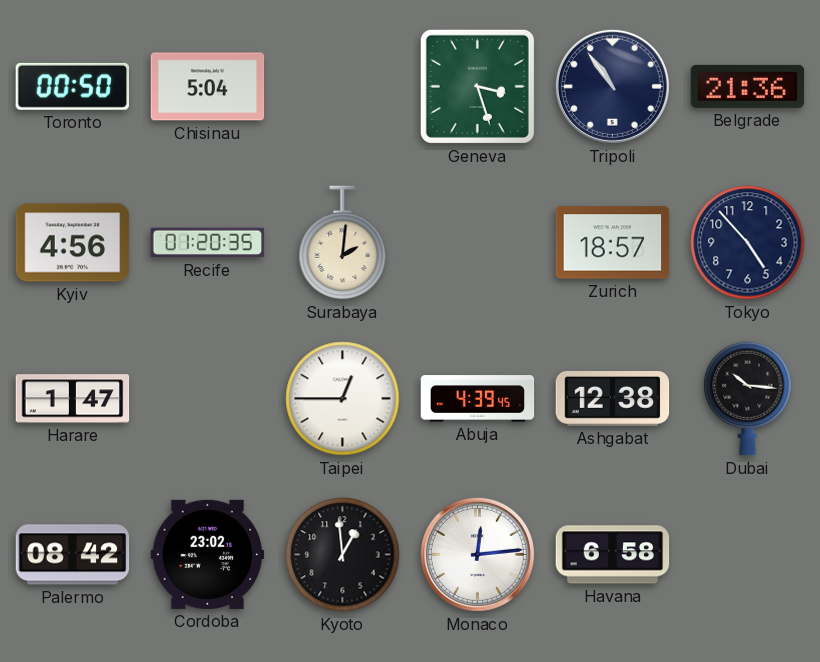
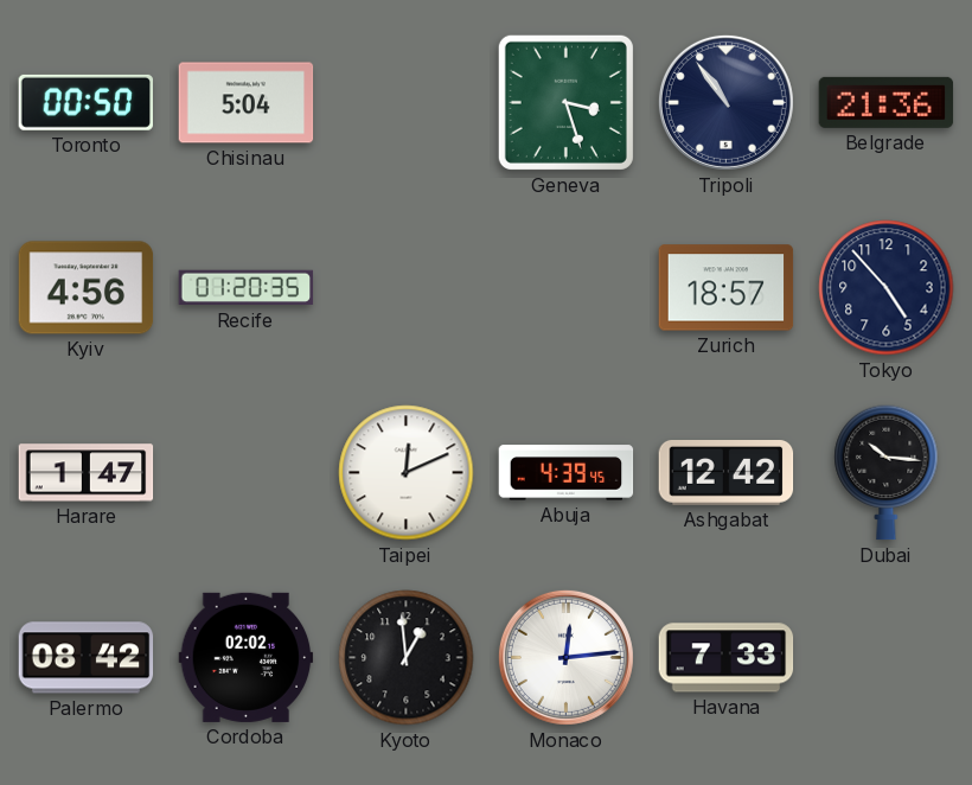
Surabaya: 2:01 -> none
Taipei: 12:45 -> 12:11
Ashgabat: 12:38 -> 12:42
Cordoba: 23:02 -> 02:02
Havana: 6:58 -> 7:33
